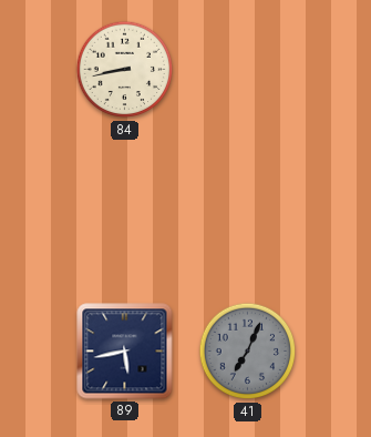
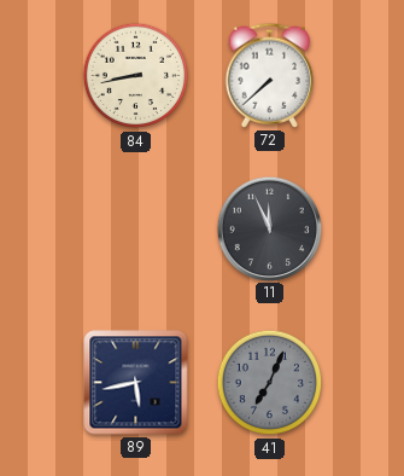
72: none -> 7:38
11: none -> 11:56
